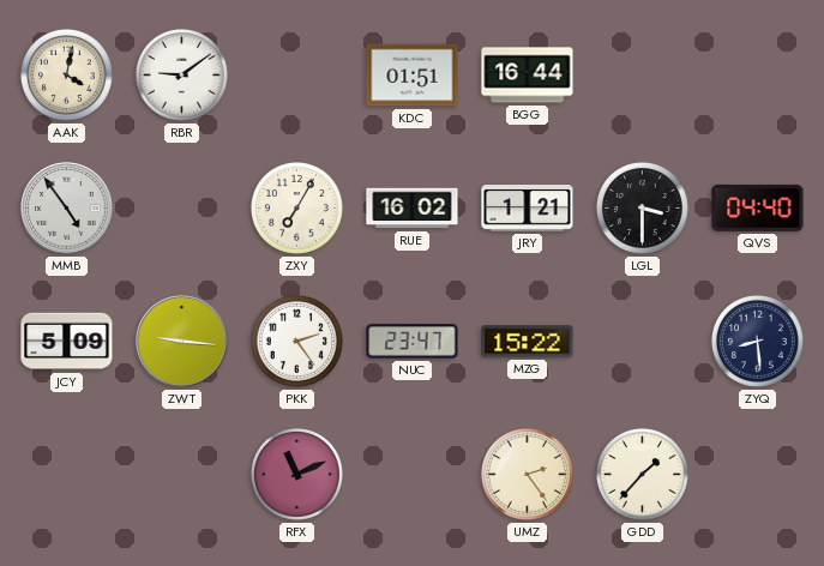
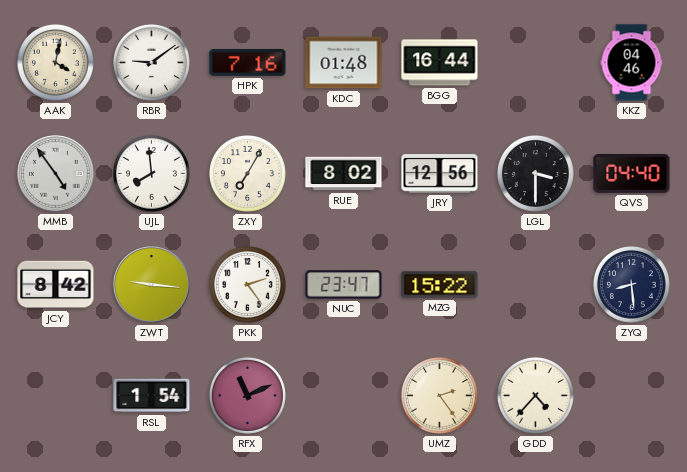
HPK: none -> 7:16
KDC: 01:51 -> 01:48
KKZ: none -> 04:46
UJL: none -> 7:59
RUE: 16:02 -> 8:02
JRY: 1:21 -> 12:56
JCY: 5:09 -> 8:42
RSL: none -> 1:54
GDD: 1:37 -> 4:37
